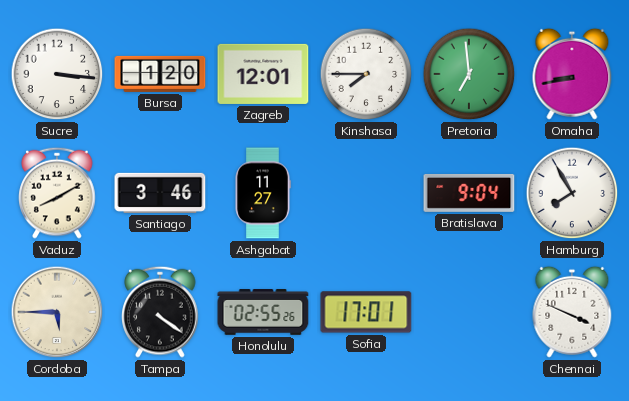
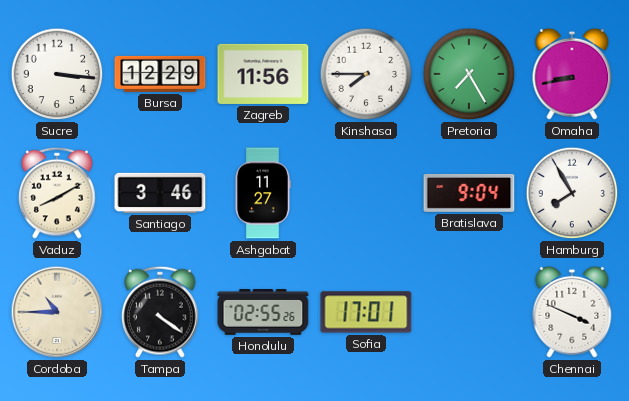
Bursa: 1:20 -> 12:29
Zagreb: 12:01 -> 11:56
Pretoria: 6:59 -> 7:25
Cordoba: 5:45 -> 10:45
